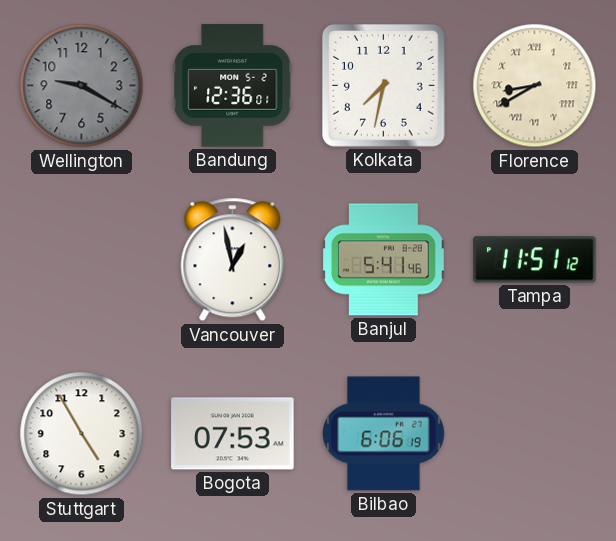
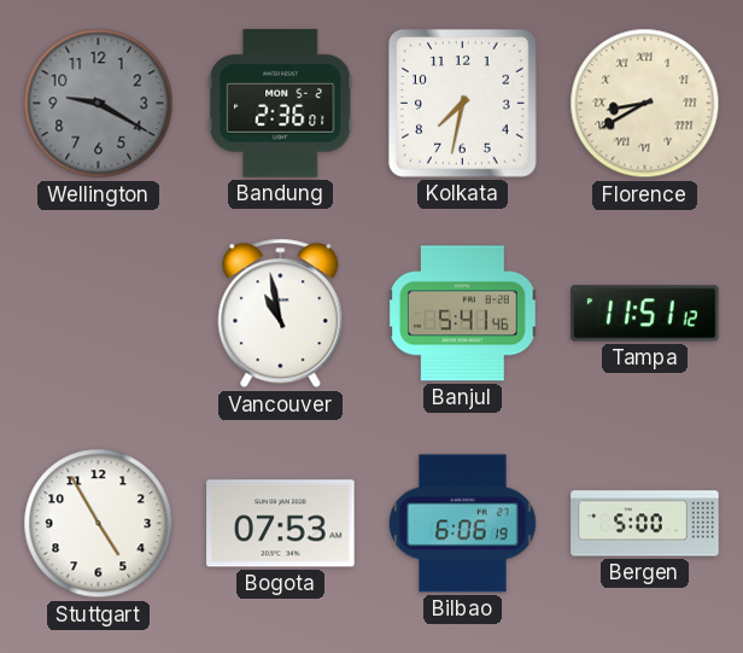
Bandung: 12:36 -> 2:36
Vancouver: 12:58 -> 10:58
Bergen: none -> 5:00
